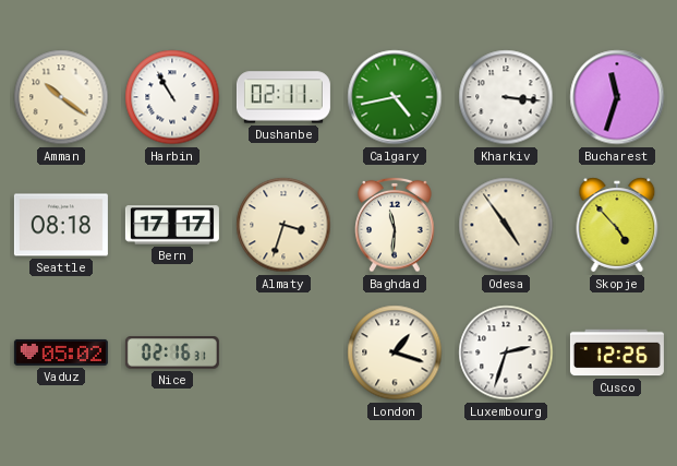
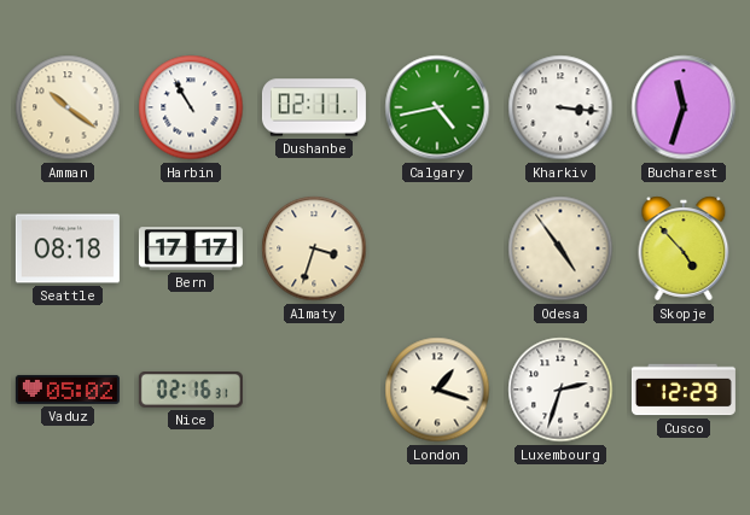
Baghdad: 11:31 -> none
Cusco: 12:26 -> 12:29
